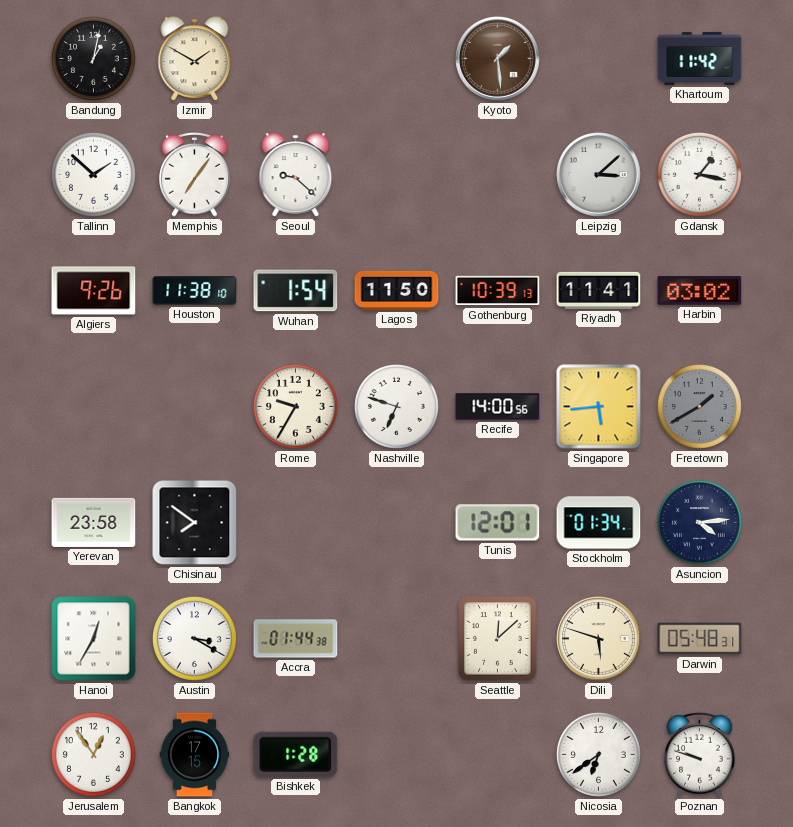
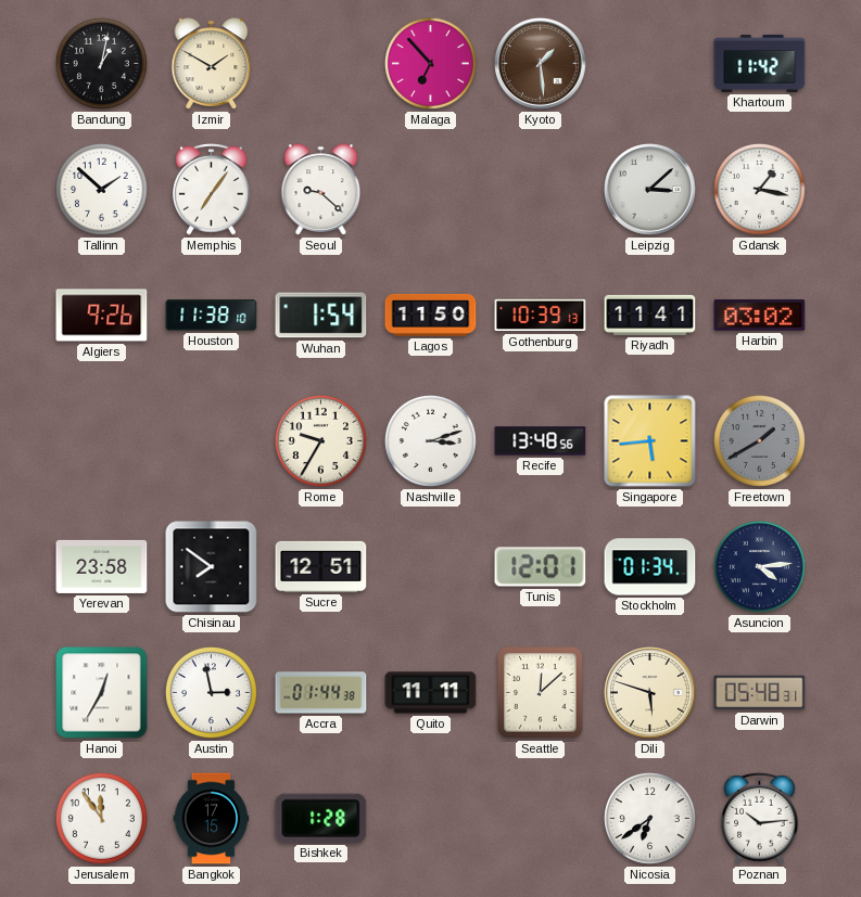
Malaga: none -> 6:53
Nashville: 6:48 -> 3:12
Recife: 14:00 -> 13:48
Sucre: none -> 12:51
Austin: 3:20 -> 2:58
Quito: none -> 11:11
Jerusalem: 12:54 -> 11:54
Poznan: 9:48 -> 10:14
